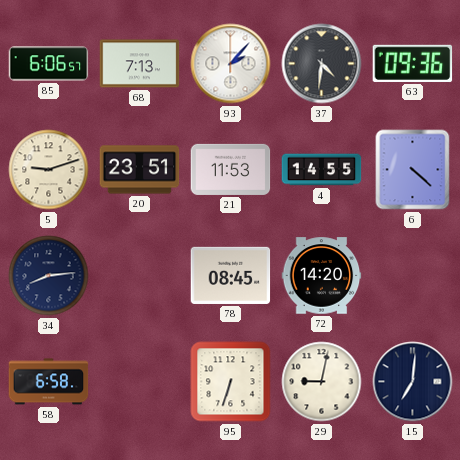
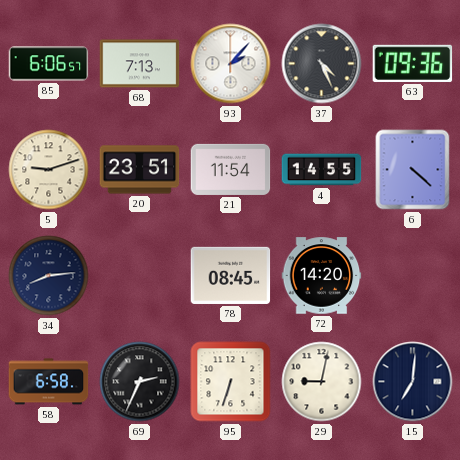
37: 4:31 -> 4:26
21: 11:53 -> 11:54
69: none -> 2:34
